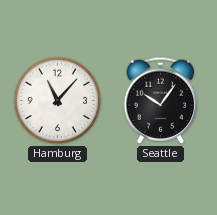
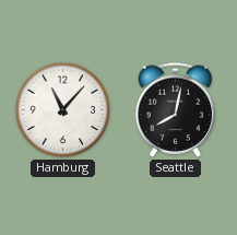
Seattle: 10:06 -> 8:02
